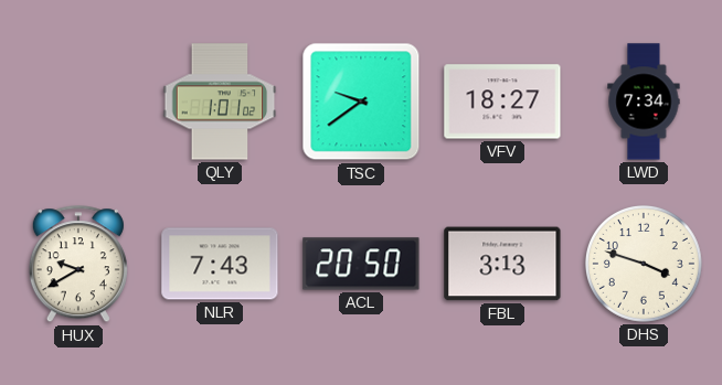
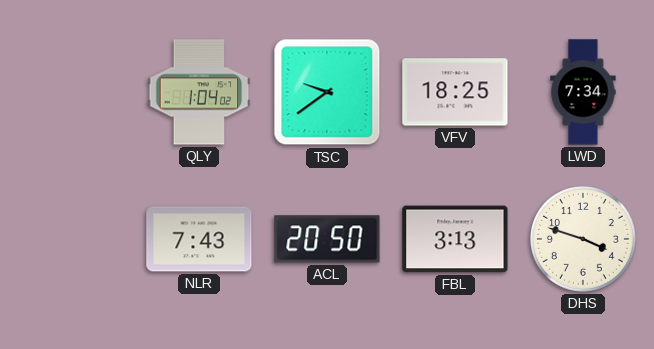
QLY: 1:01 -> 1:04
VFV: 18:27 -> 18:25
HUX: 9:40 -> none
